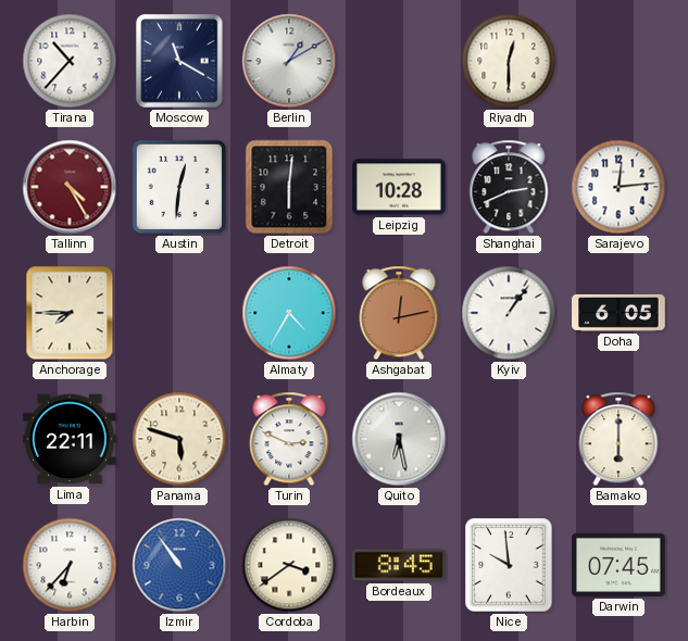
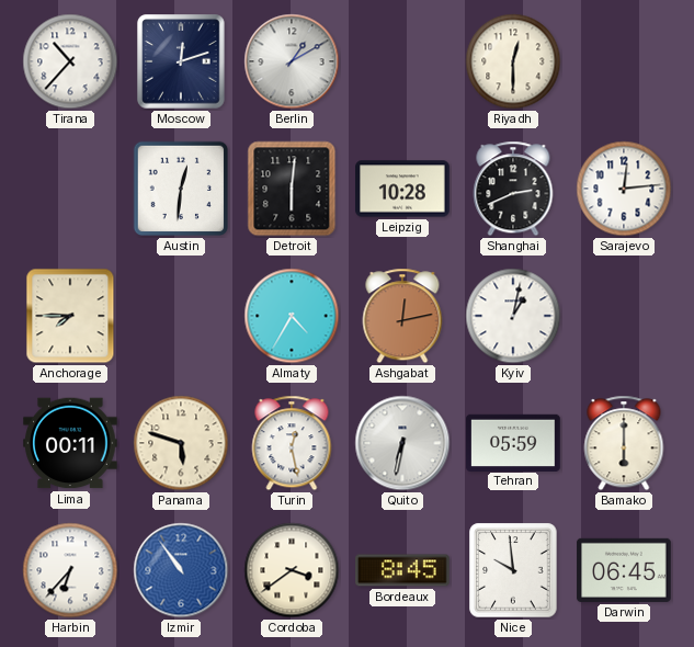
Moscow: 11:20 -> 12:12
Tallinn: 4:25 -> none
Kyiv: 1:06 -> 1:02
Doha: 6:05 -> none
Lima: 22:11 -> 00:11
Turin: 2:49 -> 12:28
Quito: 6:28 -> 6:32
Tehran: none -> 05:59
Darwin: 07:45 -> 06:45
